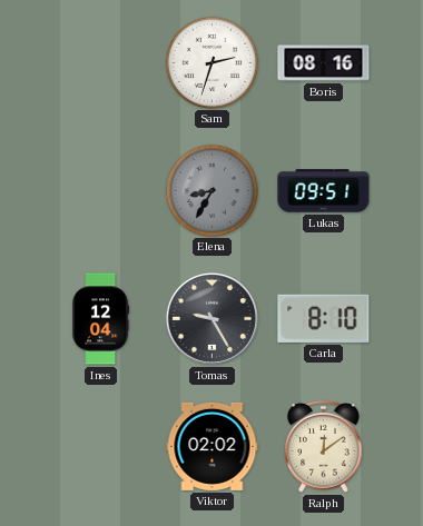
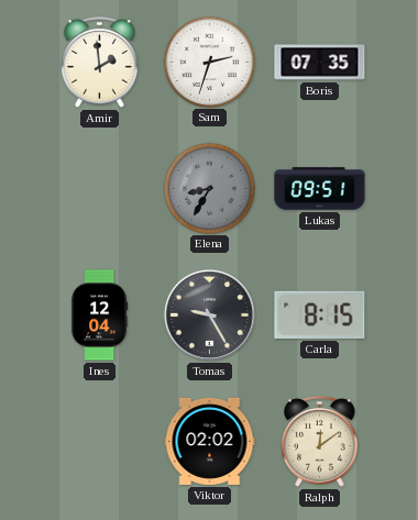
Amir: none -> 1:59
Boris: 08:16 -> 07:35
Carla: 8:10 -> 8:15
